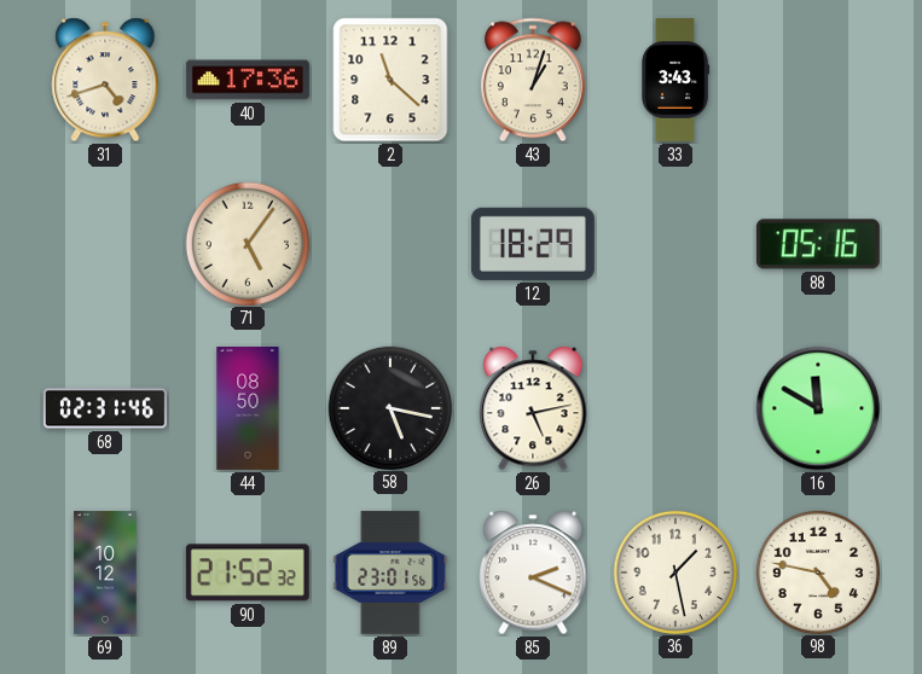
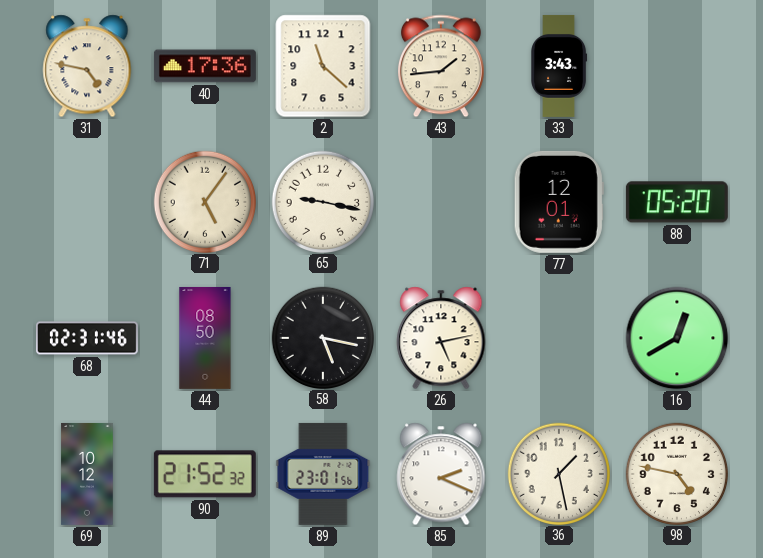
31: 4:42 -> 4:47
43: 1:03 -> 1:44
65: none -> 9:17
12: 18:29 -> none
77: none -> 12:01
88: 05:16 -> 05:20
16: 11:50 -> 12:40
